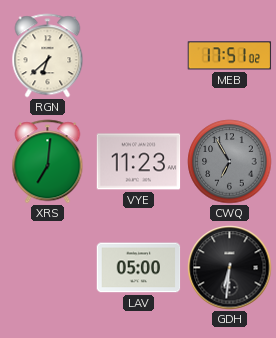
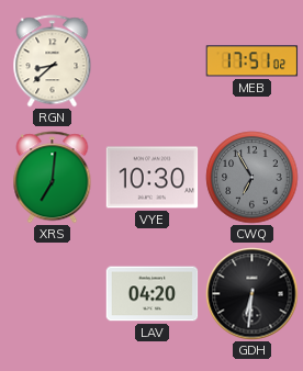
RGN: 6:38 -> 8:38
VYE: 11:23 -> 10:30
LAV: 05:00 -> 04:20
